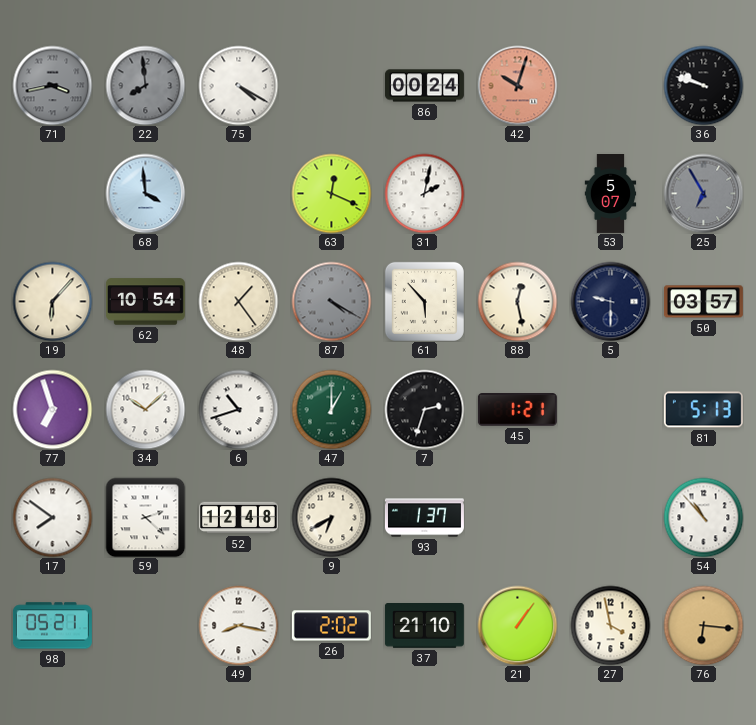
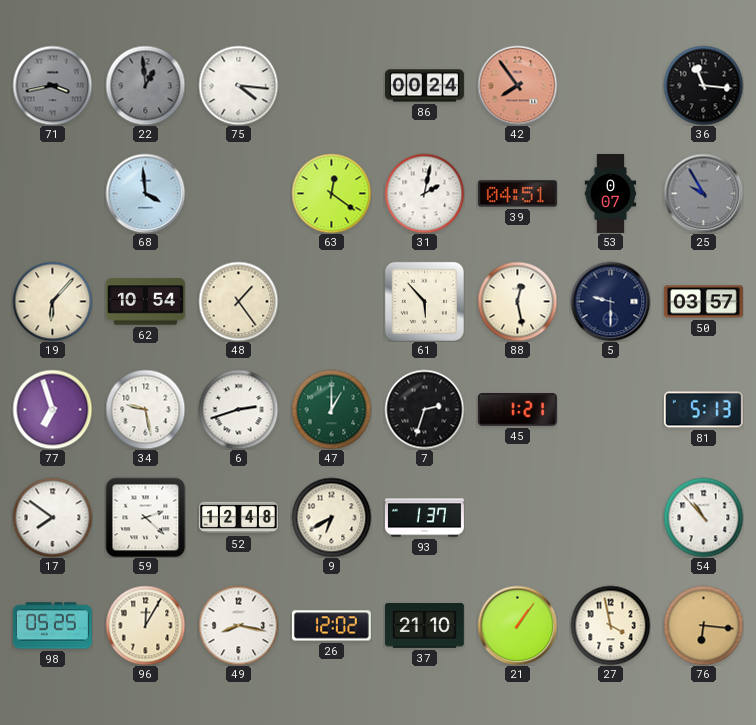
22: 7:59 -> 12:59
75: 4:20 -> 4:16
42: 10:03 -> 7:54
36: 9:48 -> 11:16
63: 12:19 -> 12:21
39: none -> 04:51
53: 5:07 -> 0:07
25: 6:55 -> 9:55
87: 4:20 -> none
34: 10:08 -> 9:28
6: 10:42 -> 2:42
98: 05:21 -> 05:25
96: none -> 12:05
26: 2:02 -> 12:02
